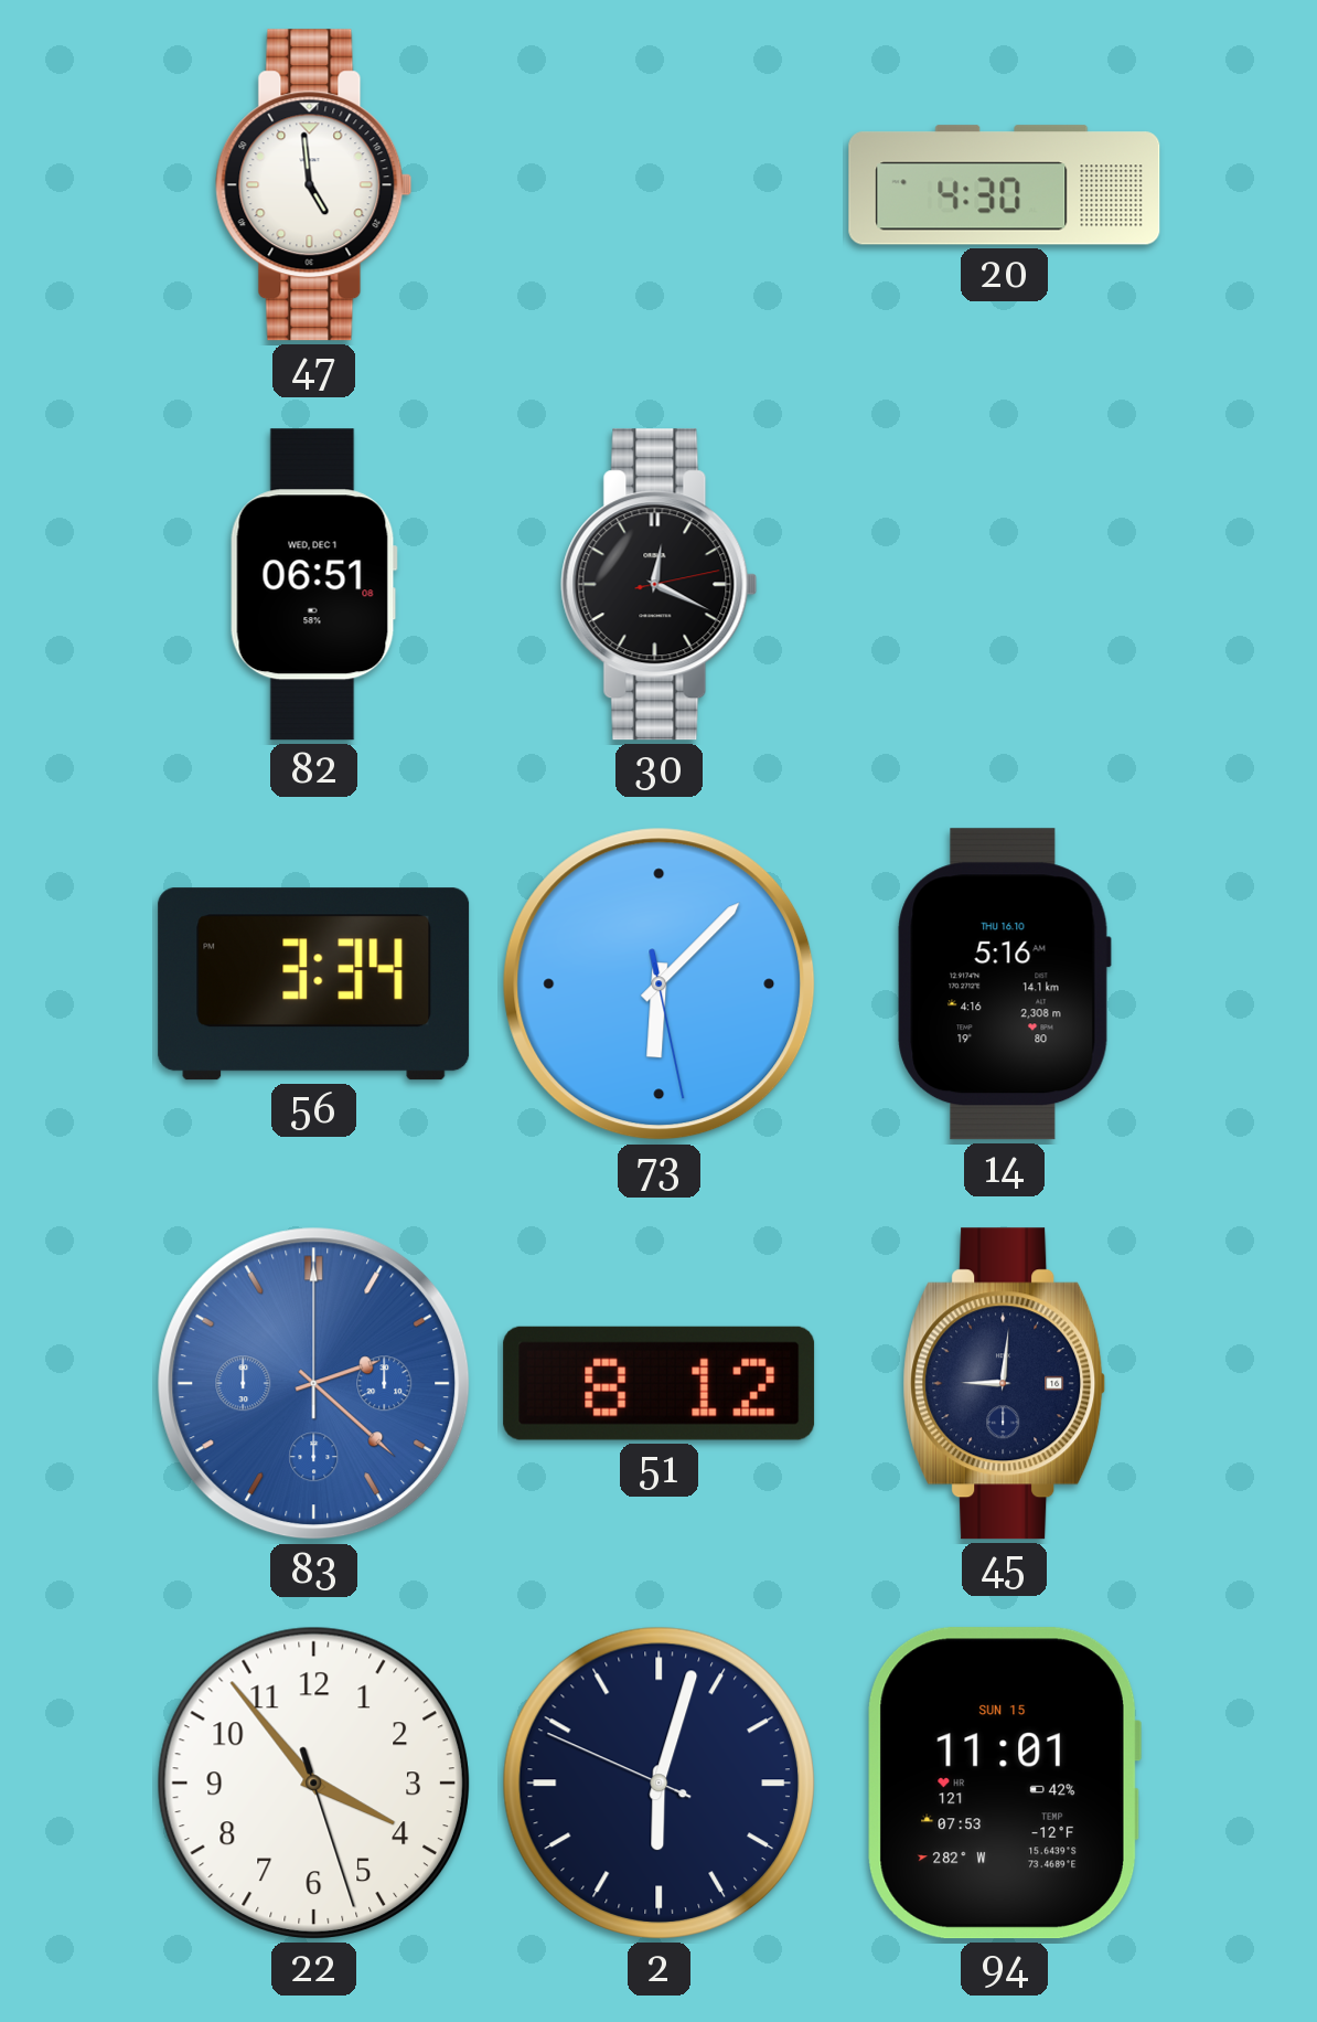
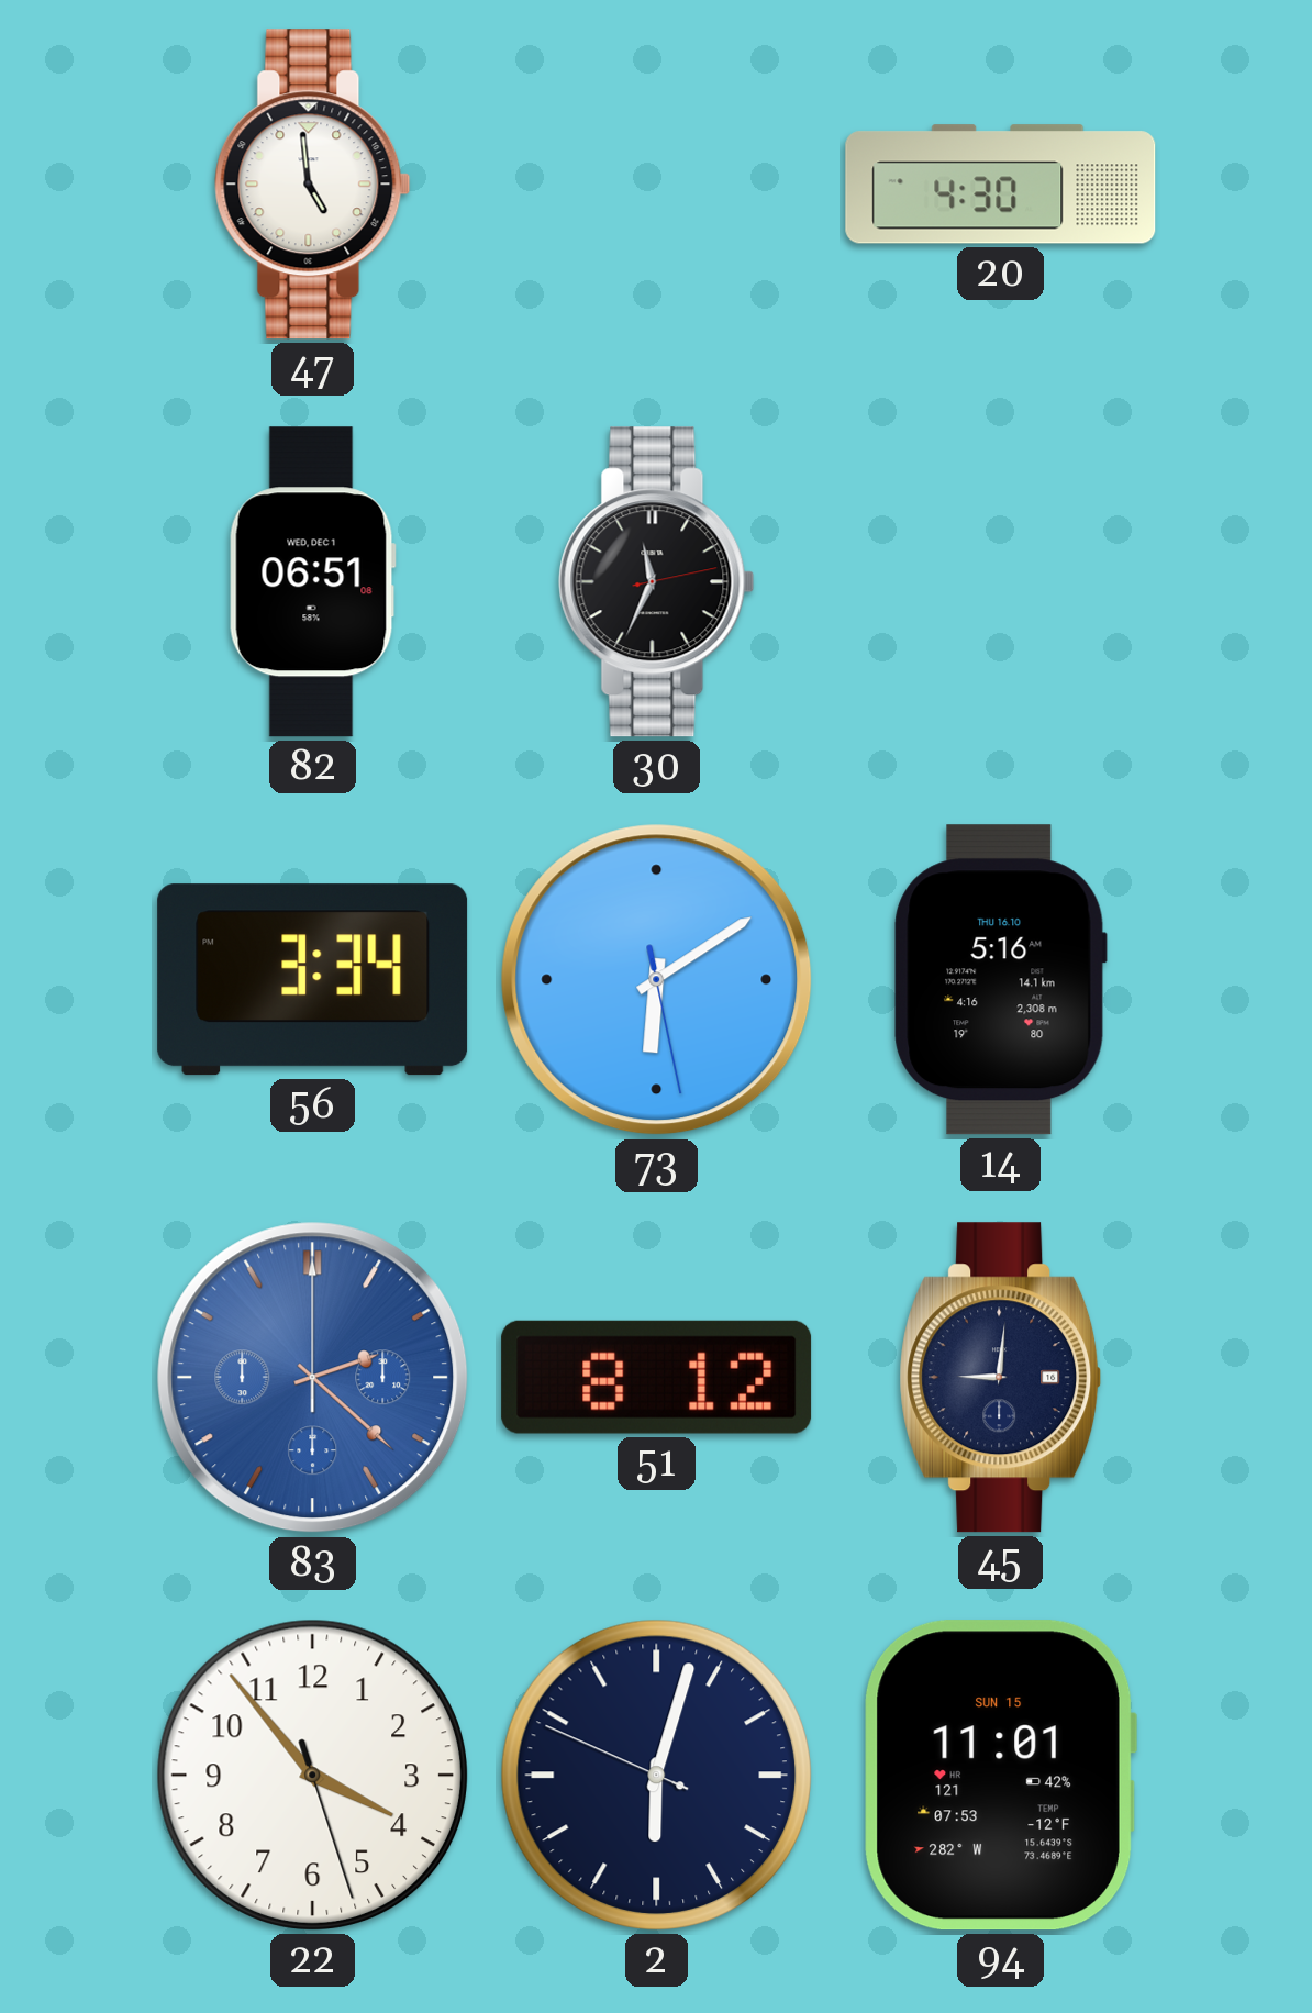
30: 12:19 -> 11:34
73: 6:07 -> 6:09
